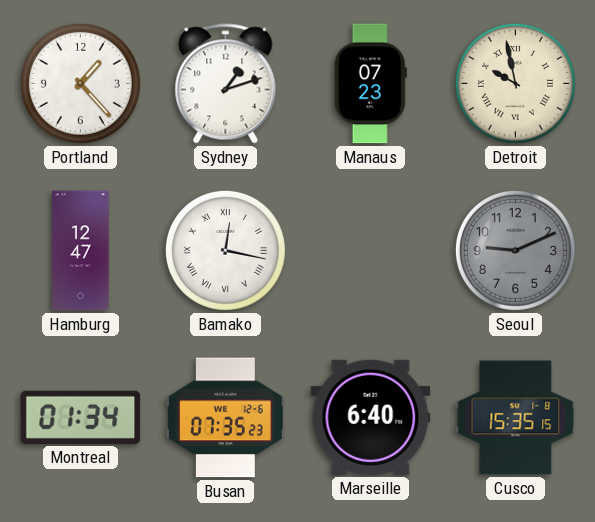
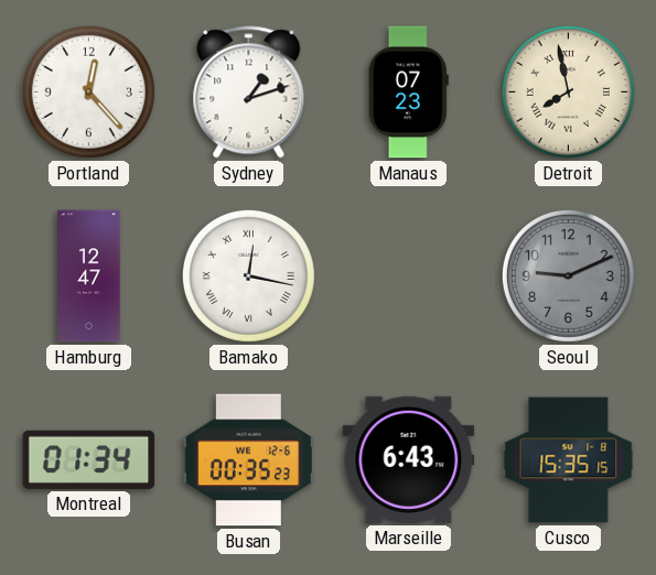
Portland: 1:23 -> 12:23
Detroit: 9:58 -> 7:58
Busan: 07:35 -> 00:35
Marseille: 6:40 -> 6:43
